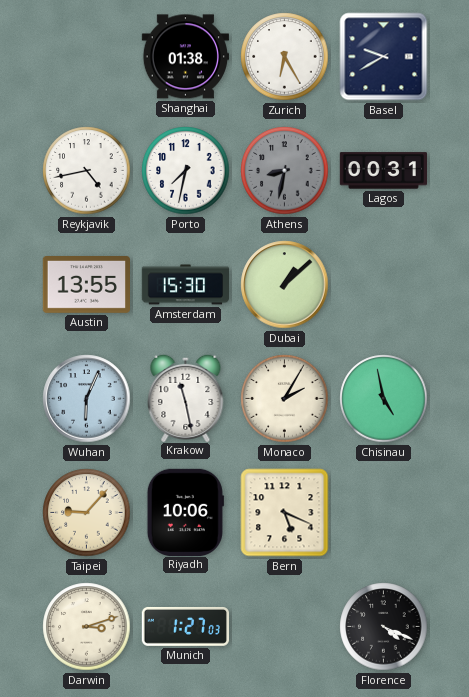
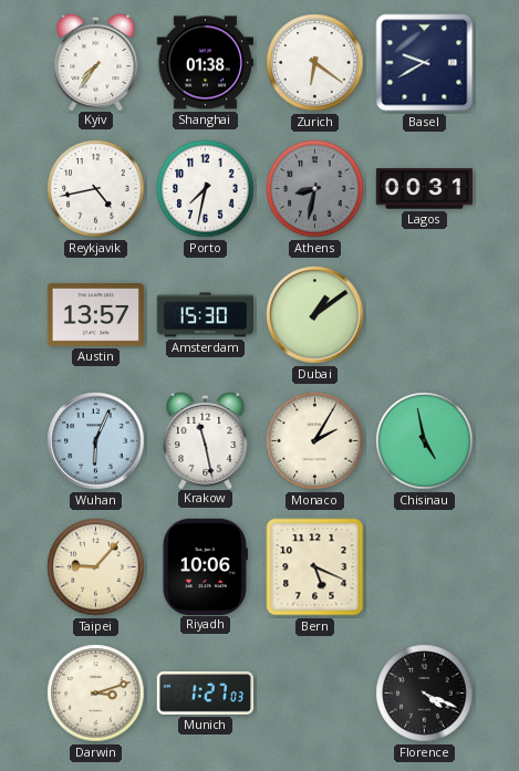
Kyiv: none -> 7:36
Zurich: 6:25 -> 6:21
Austin: 13:55 -> 13:57
Dubai: 1:08 -> 1:09
